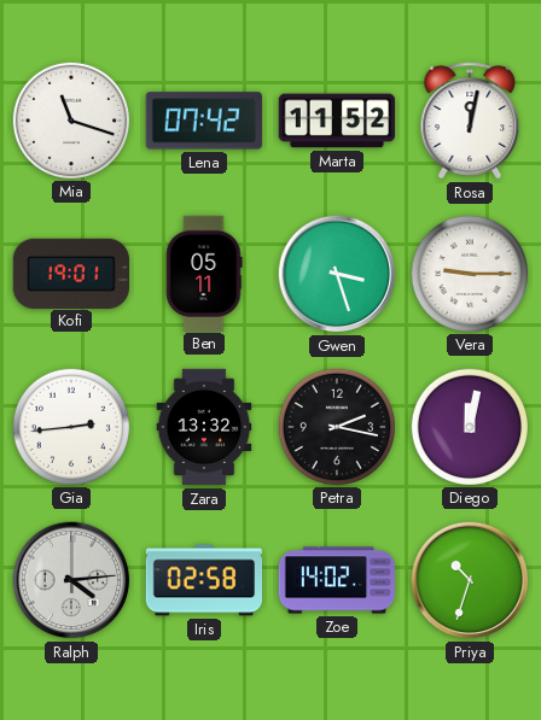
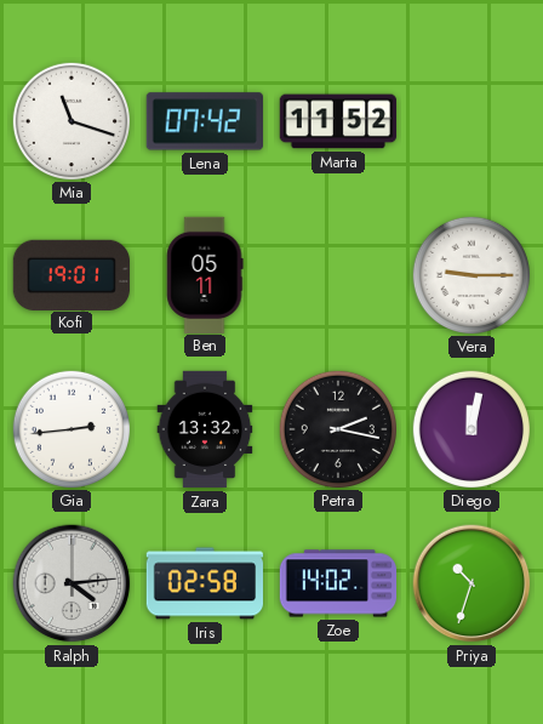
Rosa: 12:02 -> none
Gwen: 3:27 -> none
